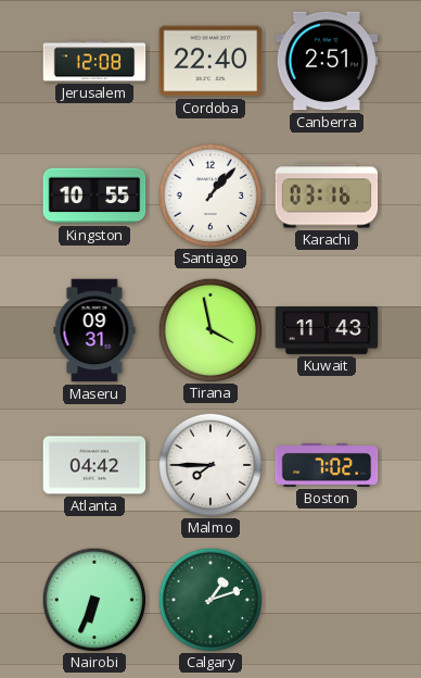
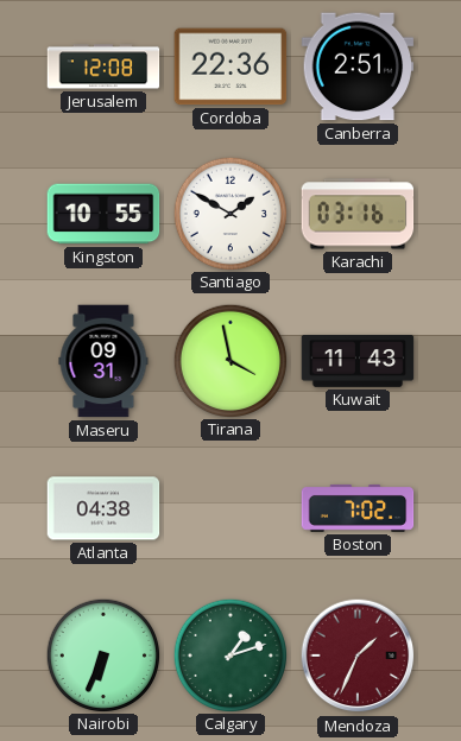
Cordoba: 22:40 -> 22:36
Santiago: 1:07 -> 1:50
Atlanta: 04:42 -> 04:38
Malmo: 7:45 -> none
Mendoza: none -> 1:34
